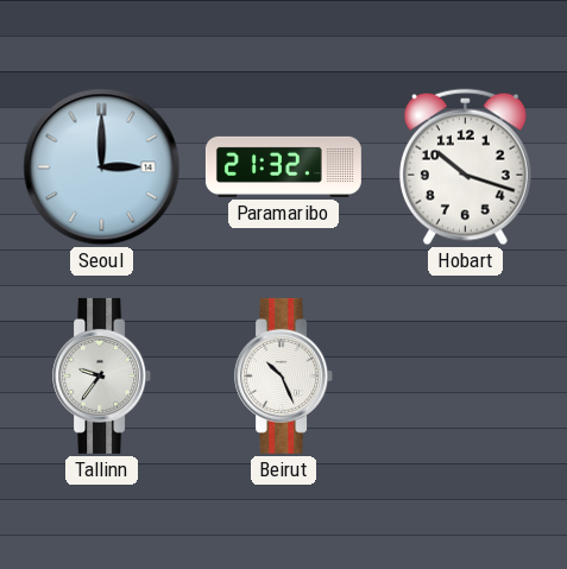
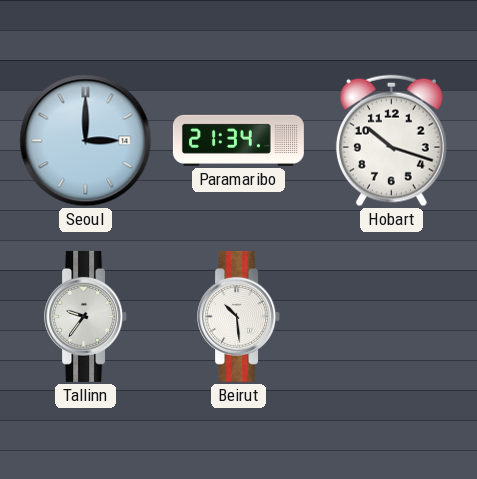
Paramaribo: 21:32 -> 21:34
Beirut: 10:26 -> 10:29
